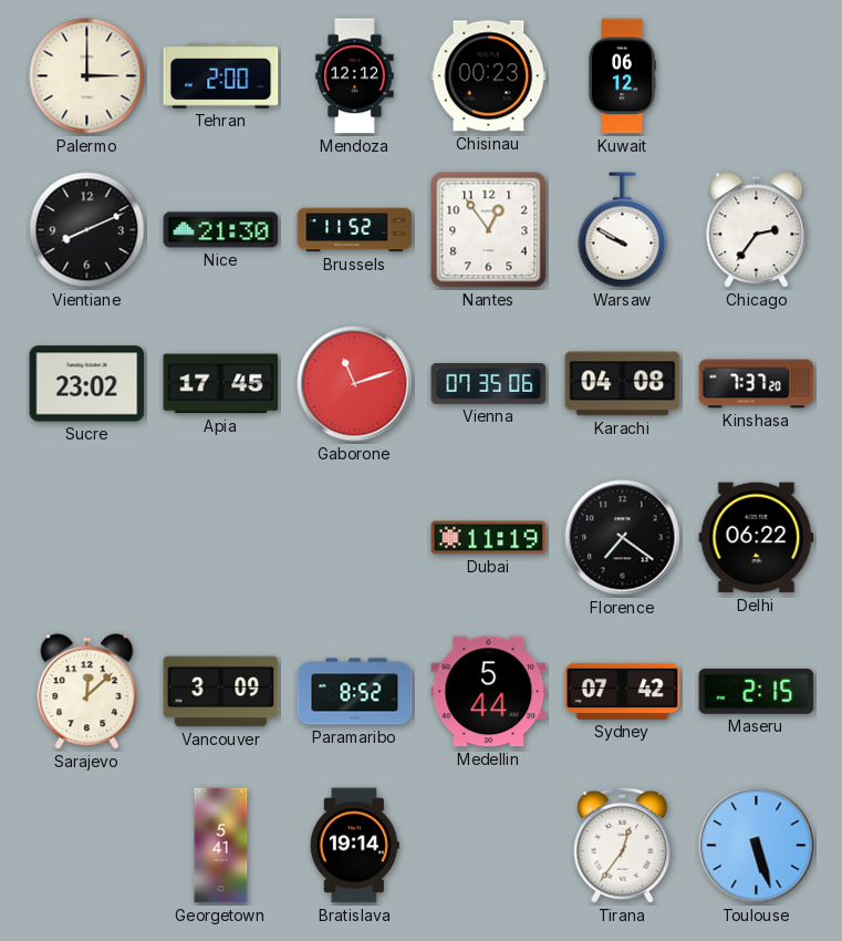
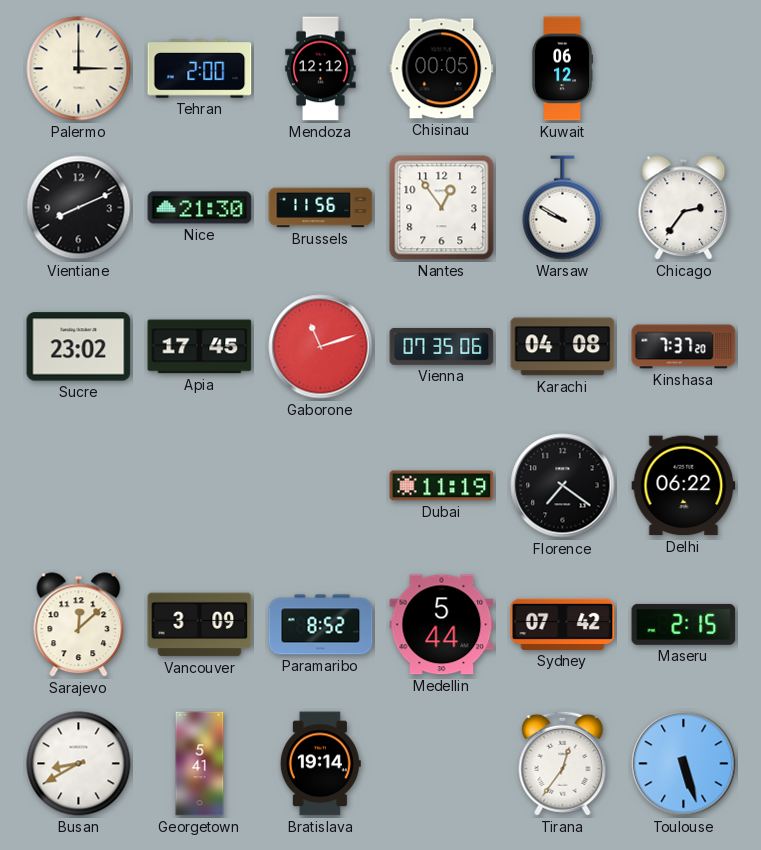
Chisinau: 00:23 -> 00:05
Brussels: 11:52 -> 11:56
Busan: none -> 8:40
